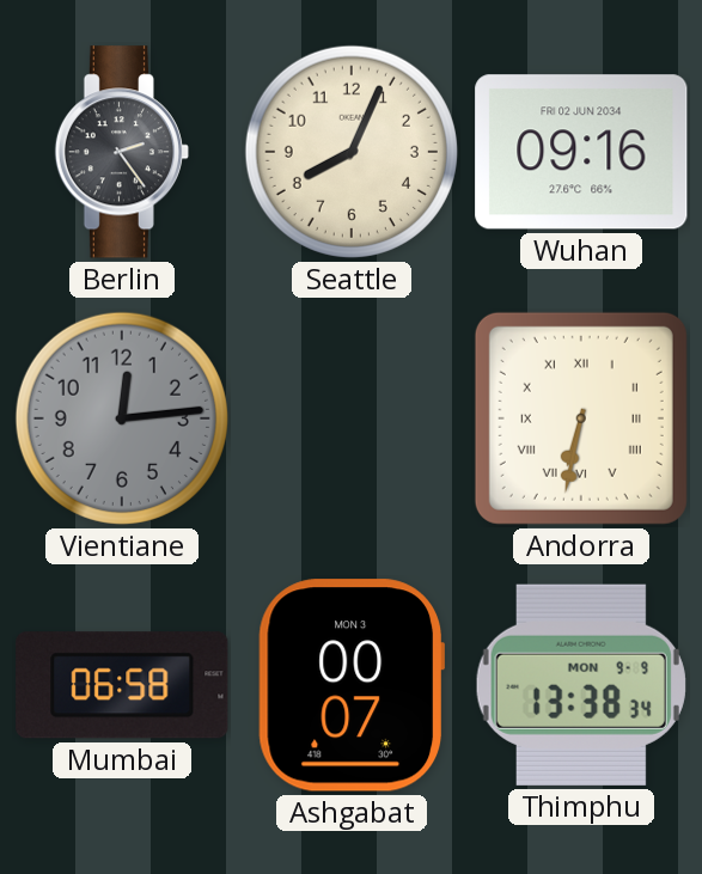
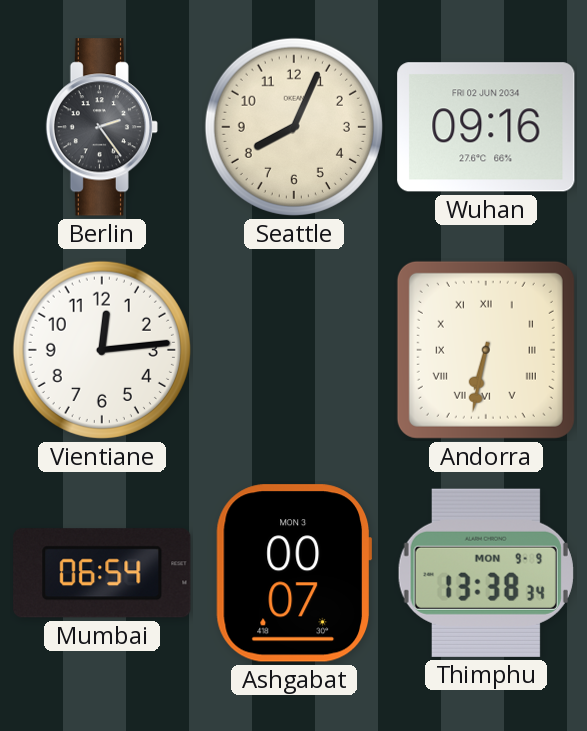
Vientiane dial: grey -> white
Mumbai: 06:58 -> 06:54
